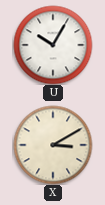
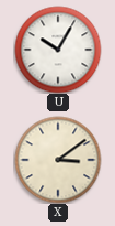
X: 3:10 -> 3:09
